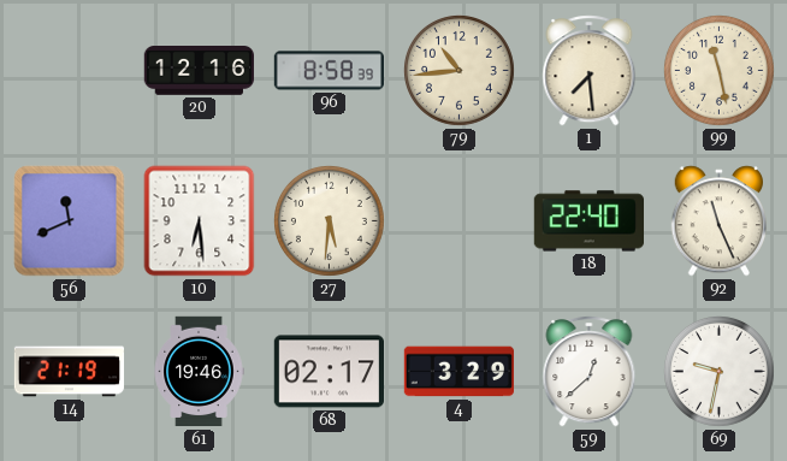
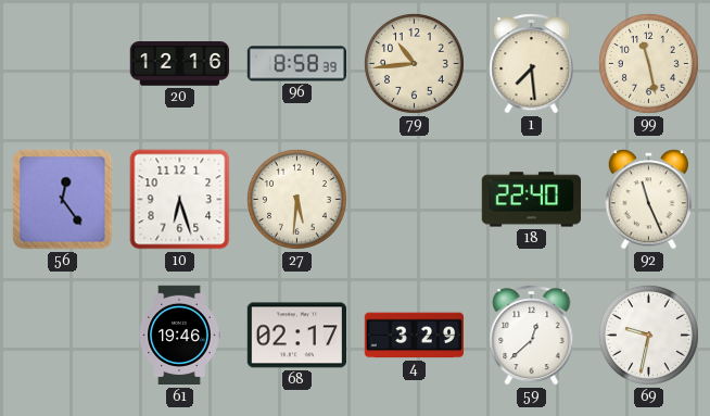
56: 11:41 -> 12:24
10: 6:29 -> 6:27
14: 21:19 -> none
